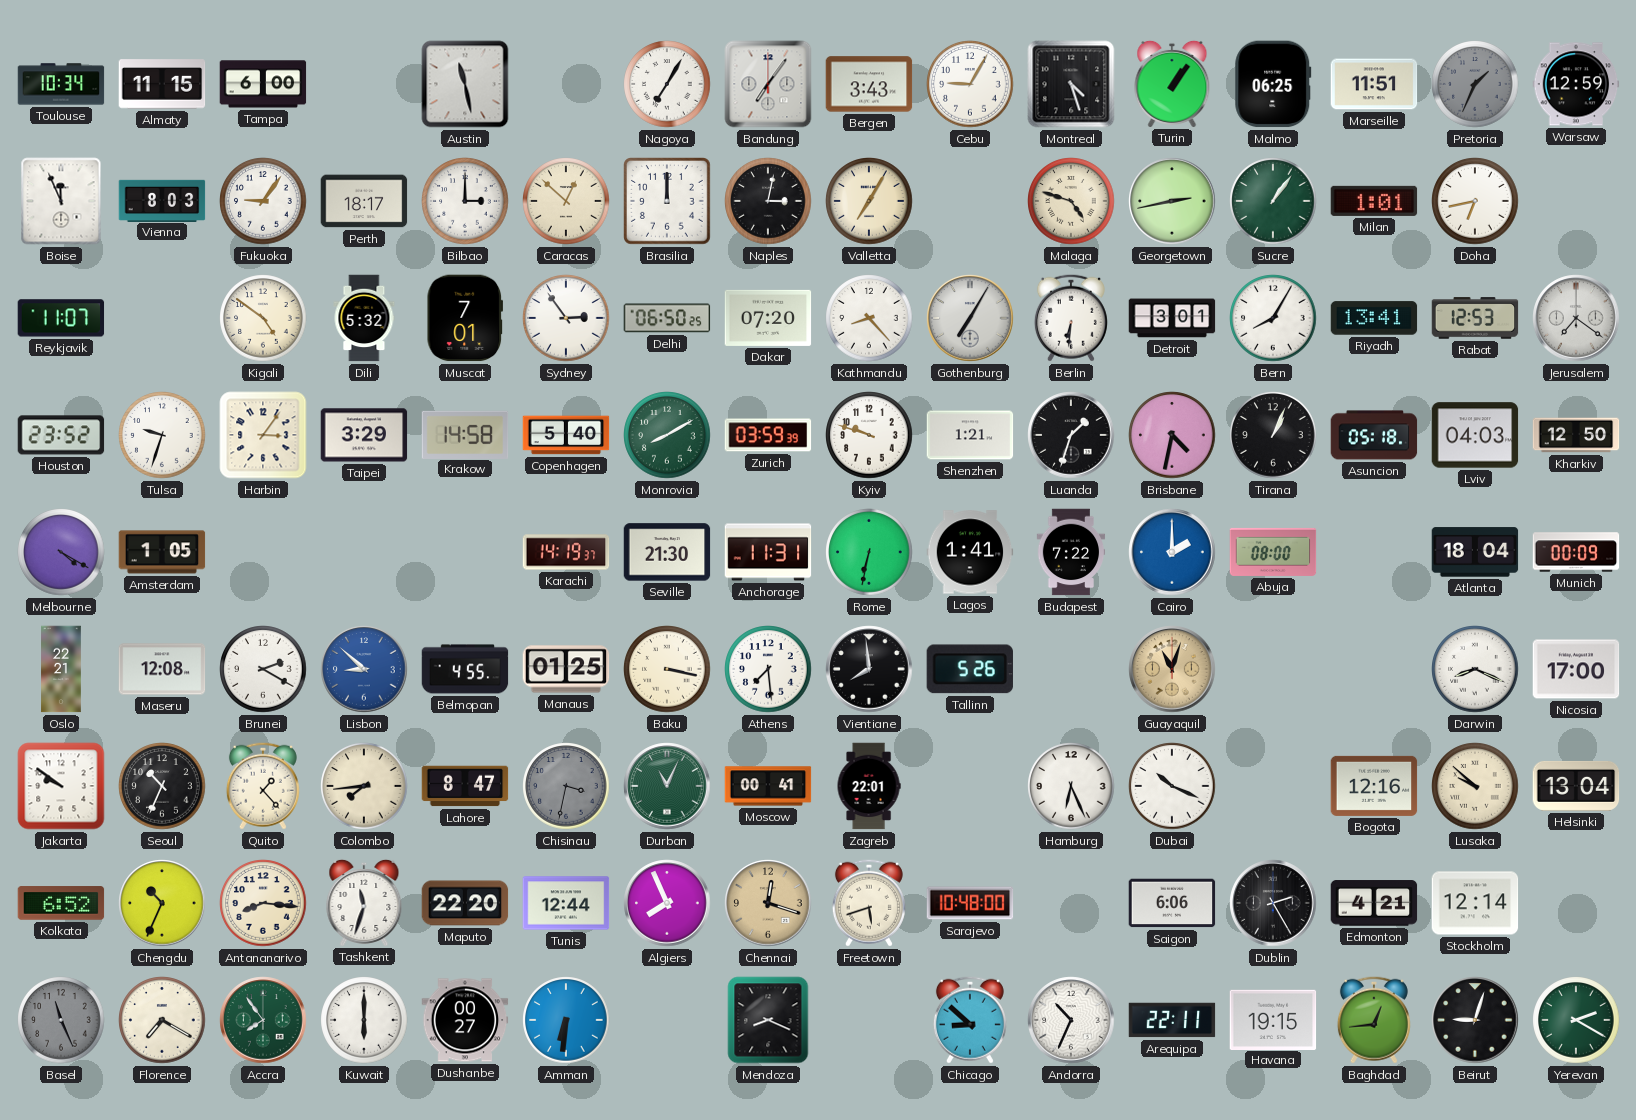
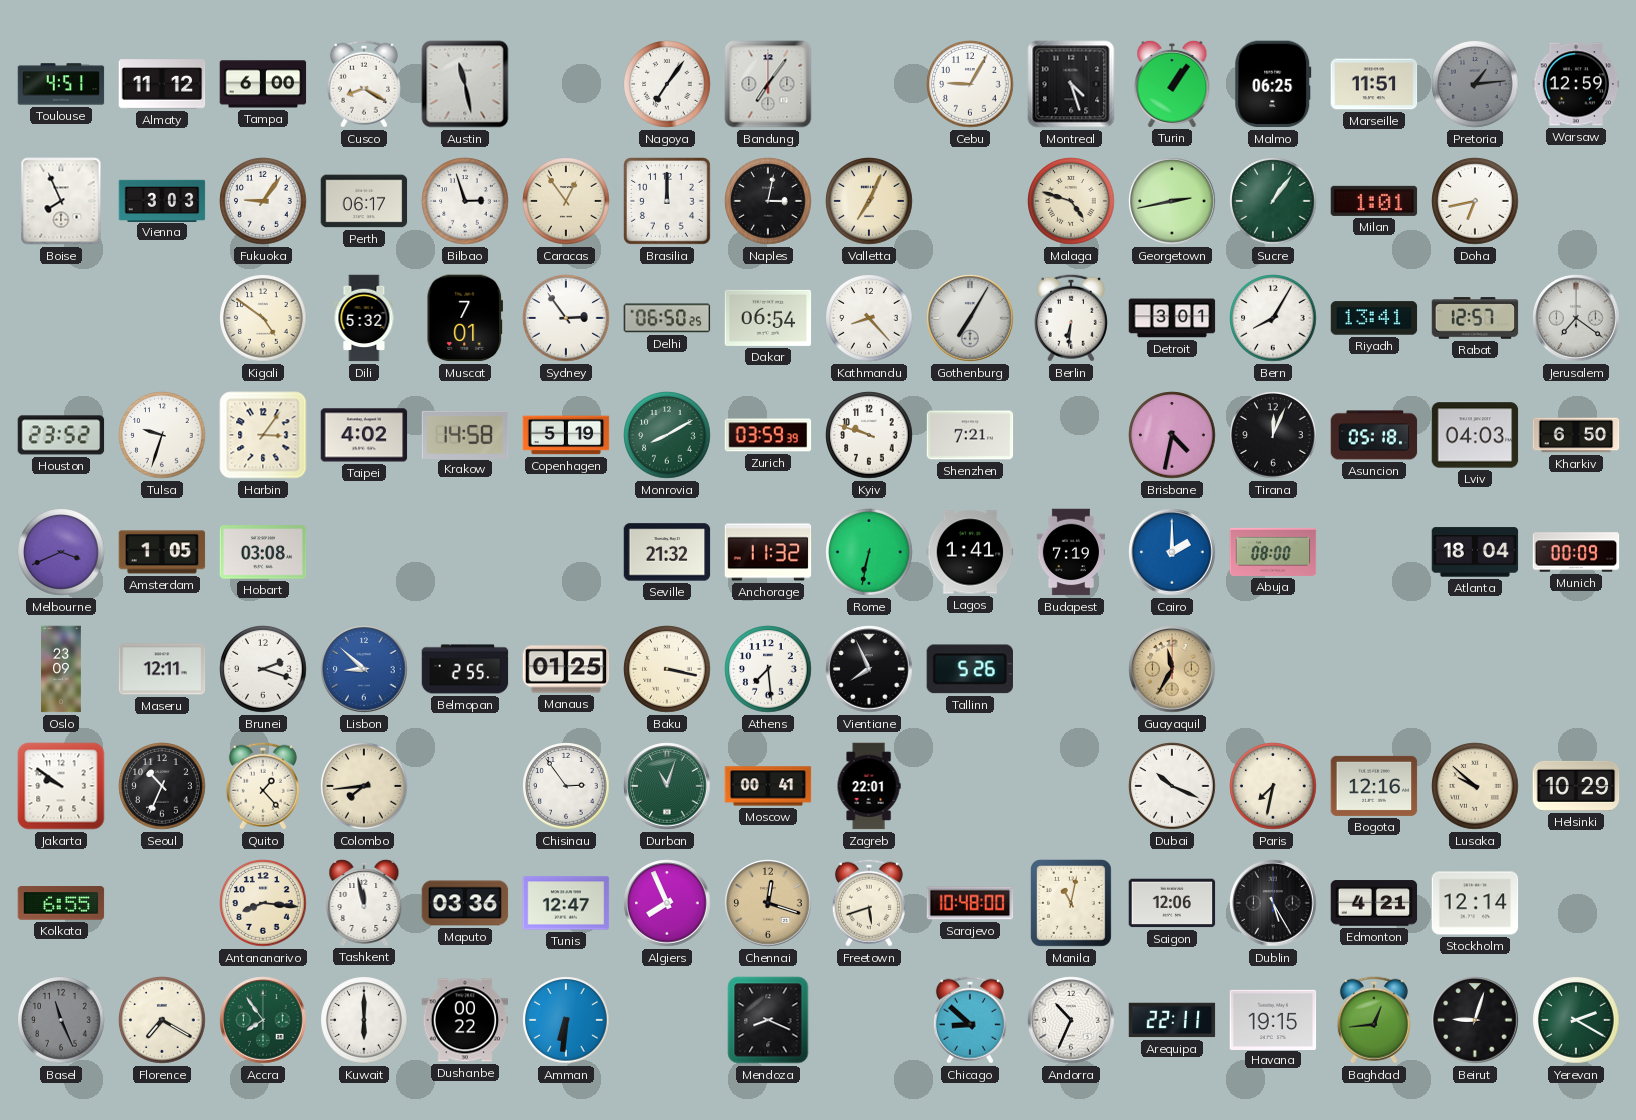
Toulouse: 10:34 -> 4:51
Almaty: 11:15 -> 11:12
Cusco: none -> 8:20
Nagoya: 7:05 -> 7:06
Bergen: 3:43 -> none
Pretoria: 1:34 -> 1:14
Boise: 11:56 -> 7:56
Vienna: 8:03 -> 3:03
Perth: 18:17 -> 06:17
Bilbao: 3:00 -> 2:57
Caracas: 12:52 -> 12:54
Valletta: 7:05 -> 7:04
Reykjavik: 11:07 -> none
Dakar: 07:20 -> 06:54
Rabat: 12:53 -> 12:57
Taipei: 3:29 -> 4:02
Copenhagen: 5:40 -> 5:19
Shenzhen: 1:21 -> 7:21
Luanda: 1:33 -> none
Tirana: 1:04 -> 12:04
Kharkiv: 12:50 -> 6:50
Melbourne: 4:20 -> 3:41
Hobart: none -> 03:08
Karachi: 14:19 -> none
Seville: 21:30 -> 21:32
Anchorage: 11:31 -> 11:32
Budapest: 7:22 -> 7:19
Oslo: 22:21 -> 23:09
Maseru: 12:08 -> 12:11
Brunei: 2:20 -> 2:18
Belmopan: 4:55 -> 2:55
Vientiane: 7:59 -> 7:56
Guayaquil: 11:03 -> 11:35
Darwin: 8:19 -> none
Nicosia: 17:00 -> none
Lahore: 8:47 -> none
Chisinau: 3:32 -> 2:54
Chisinau dial: grey -> white
Durban: 11:04 -> 11:03
Hamburg: 6:26 -> none
Paris: none -> 7:32
Helsinki: 13:04 -> 10:29
Kolkata: 6:52 -> 6:55
Chengdu: 10:34 -> none
Tashkent: 11:33 -> 11:58
Maputo: 22:20 -> 03:36
Tunis: 12:44 -> 12:47
Manila: none -> 11:02
Saigon: 6:06 -> 12:06
Dublin: 2:25 -> 5:25
Dushanbe: 00:27 -> 00:22
